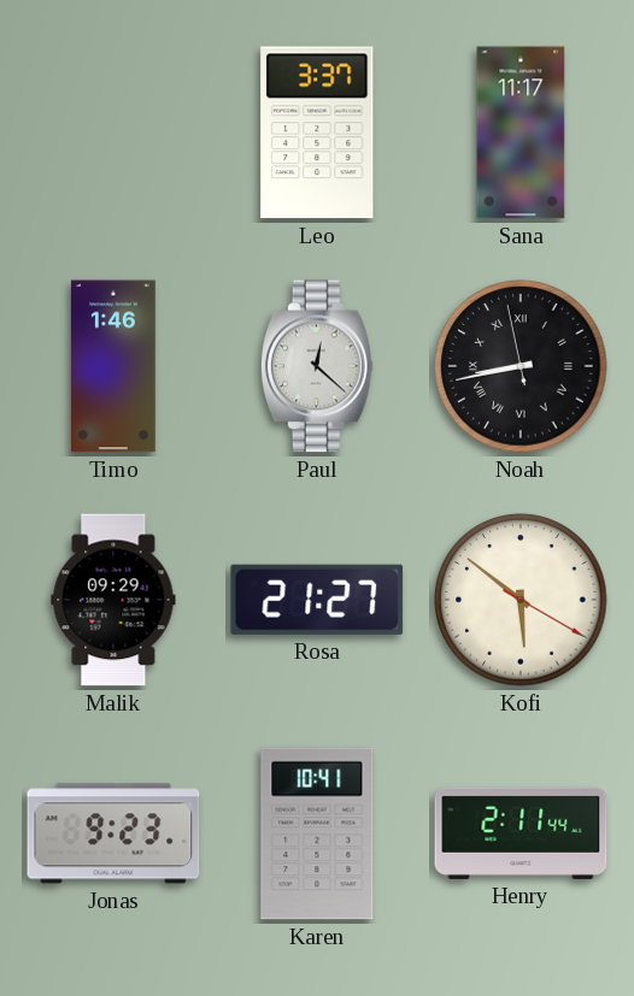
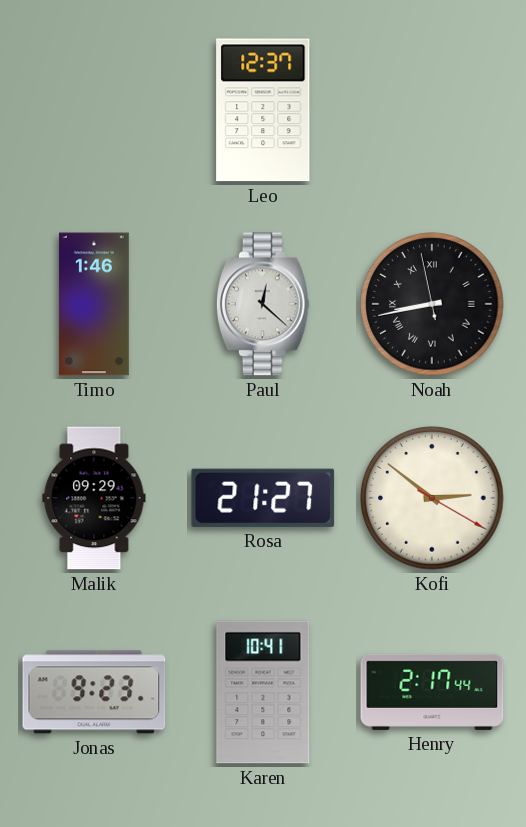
Leo: 3:37 -> 12:37
Sana: 11:17 -> none
Kofi: 5:51 -> 2:51
Henry: 2:11 -> 2:17
